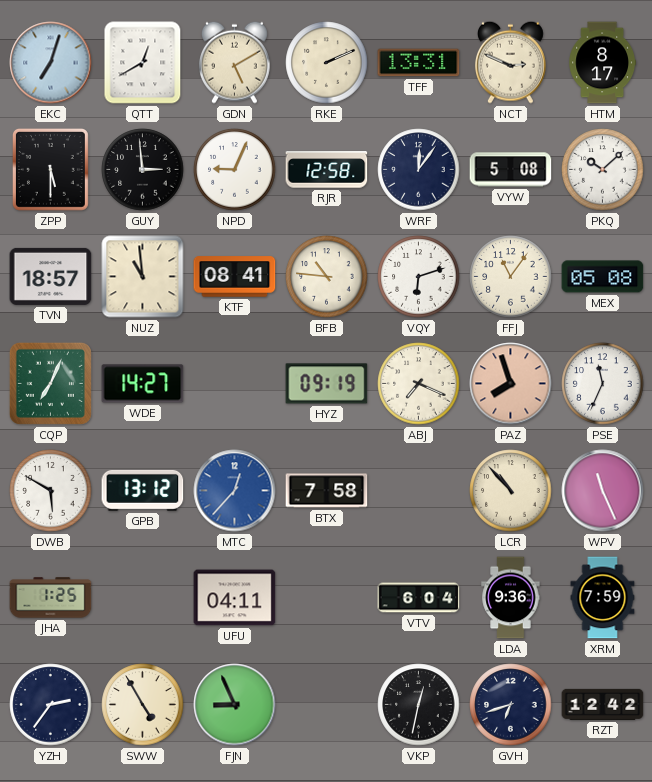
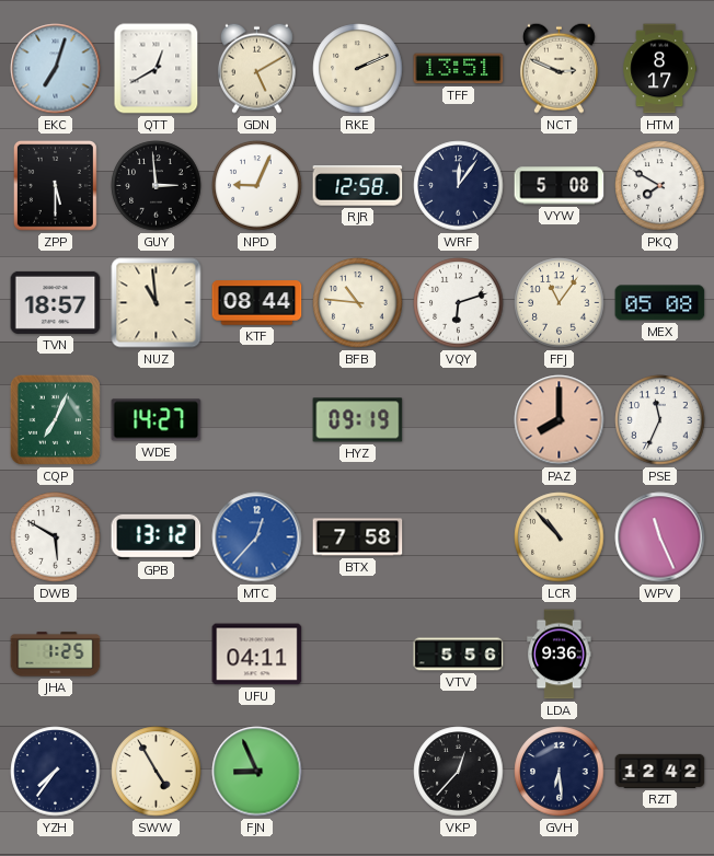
TFF: 13:31 -> 13:51
PKQ: 10:08 -> 7:50
KTF: 08:41 -> 08:44
ABJ: 7:19 -> none
PAZ: 7:57 -> 8:00
VTV: 6:04 -> 5:56
XRM: 7:59 -> none
YZH: 2:36 -> 7:36
VKP: 12:32 -> 12:37
GVH: 6:42 -> 6:29
